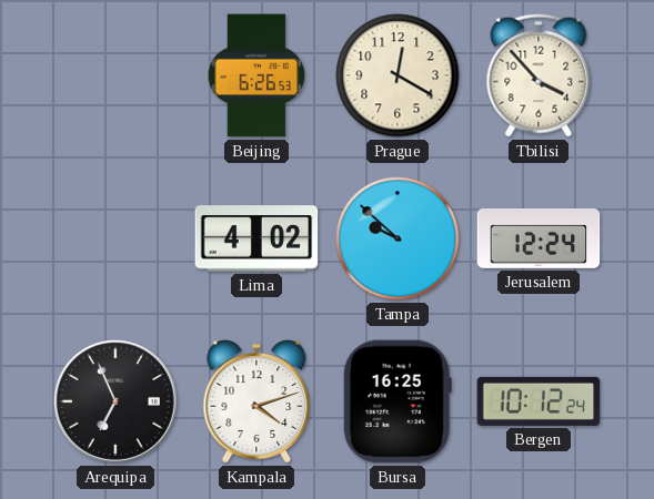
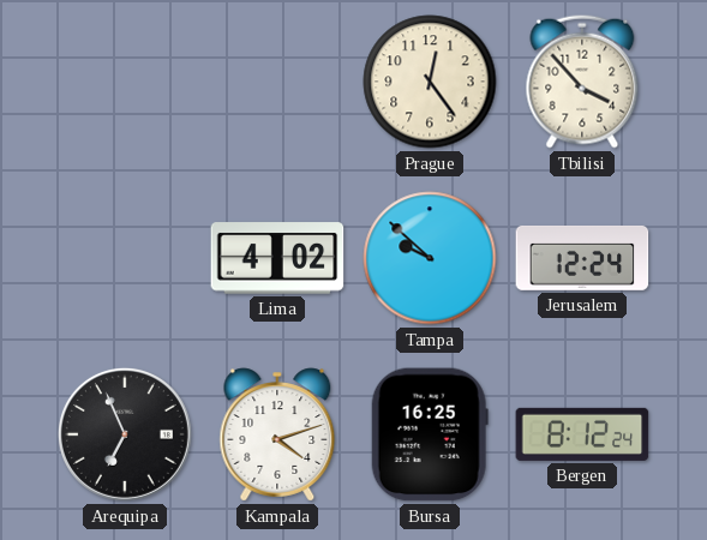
Beijing: 6:26 -> none
Prague: 12:20 -> 12:24
Bergen: 10:12 -> 8:12
